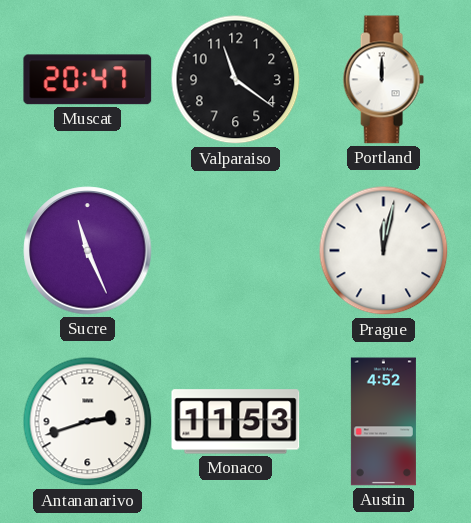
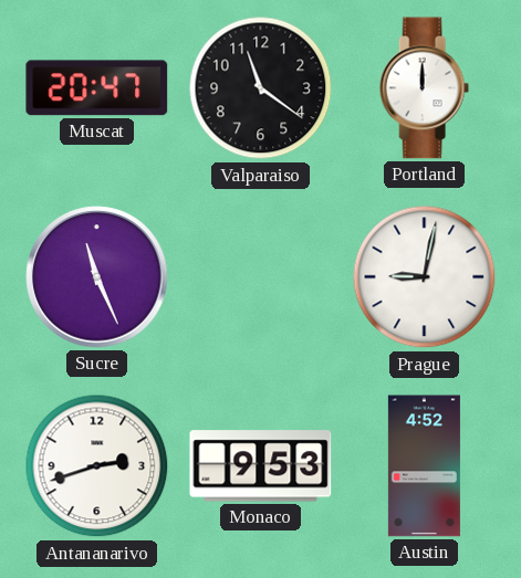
Prague: 12:02 -> 9:02
Monaco: 11:53 -> 9:53
